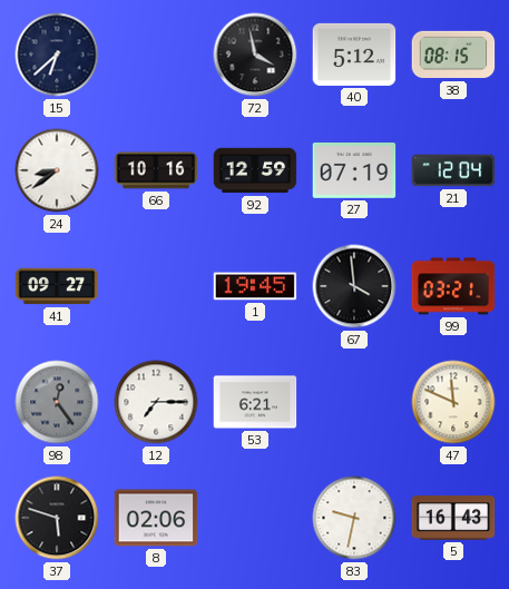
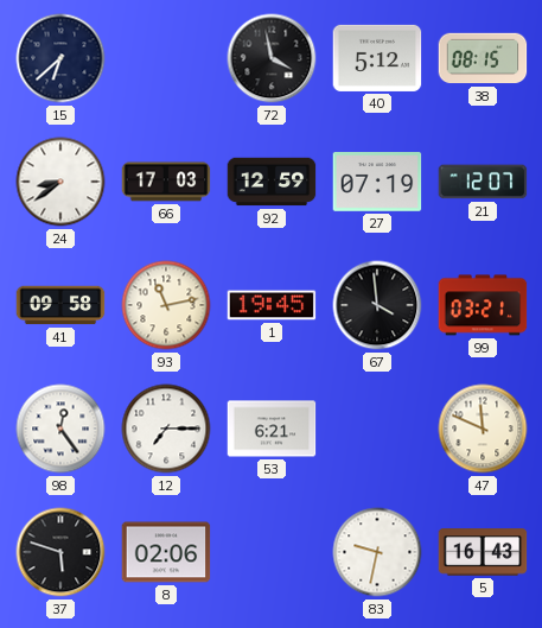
66: 10:16 -> 17:03
21: 12:04 -> 12:07
41: 09:27 -> 09:58
93: none -> 11:13
98 dial: grey -> white
